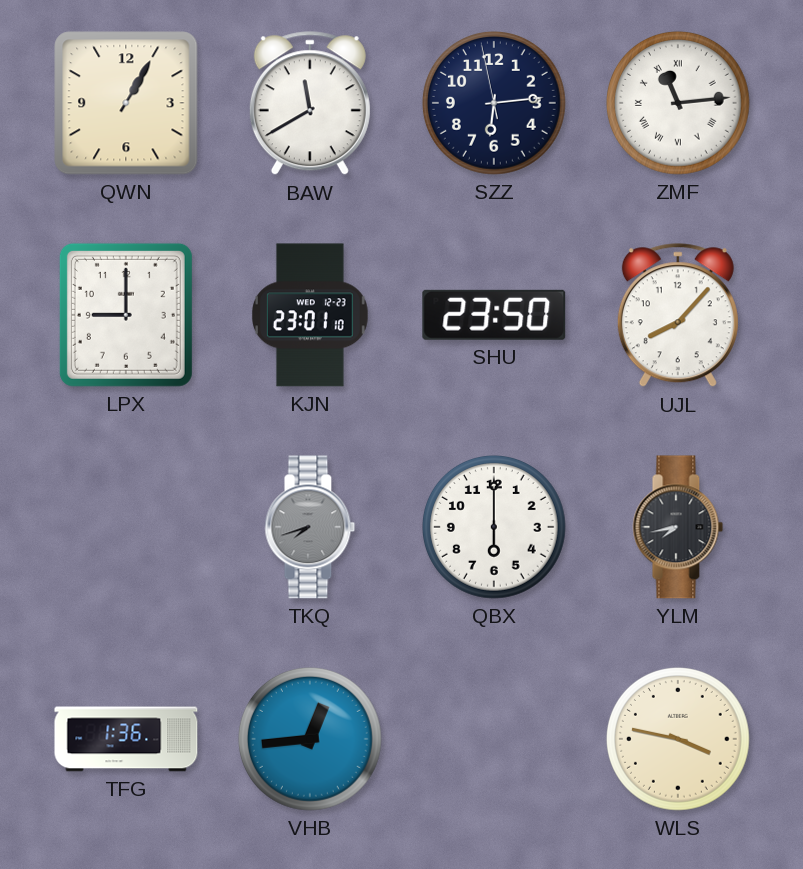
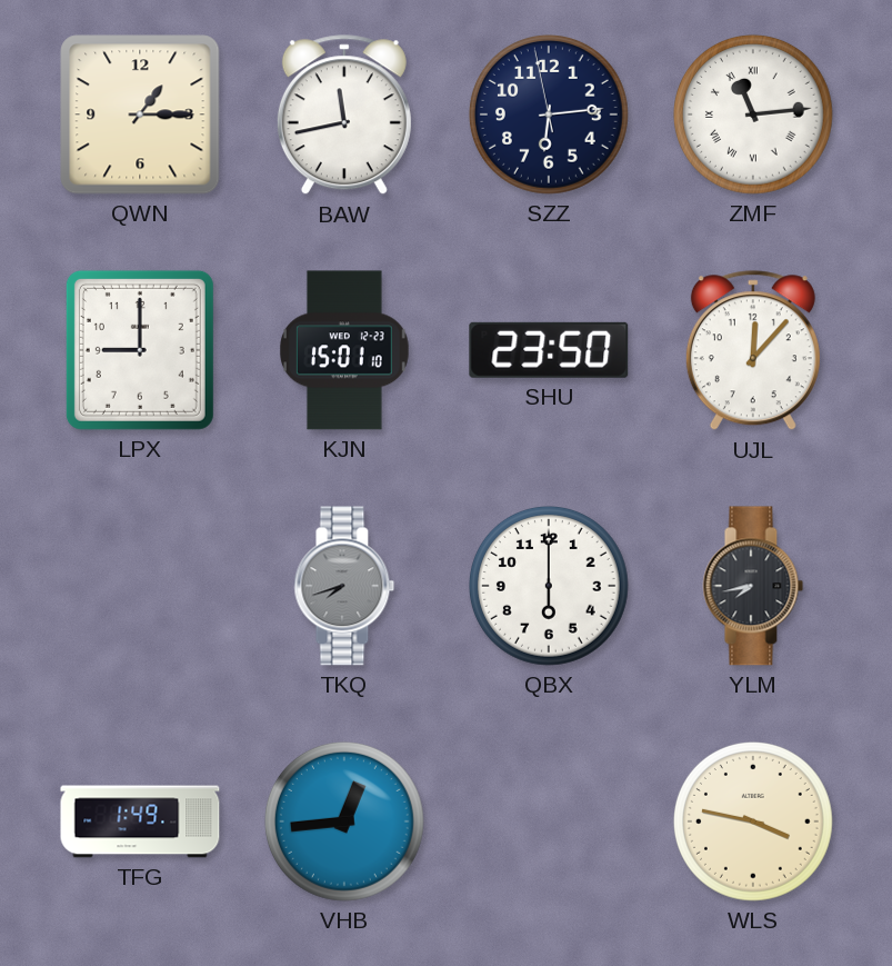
QWN: 1:05 -> 1:15
BAW: 11:40 -> 11:43
KJN: 23:01 -> 15:01
UJL: 8:07 -> 12:07
TFG: 1:36 -> 1:49
